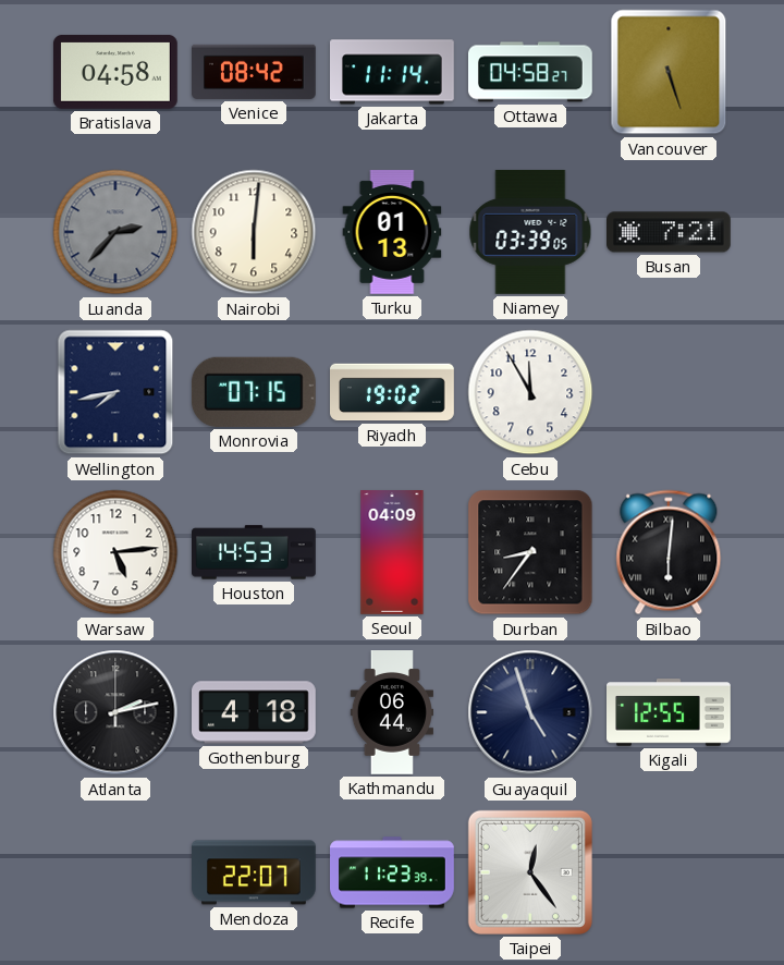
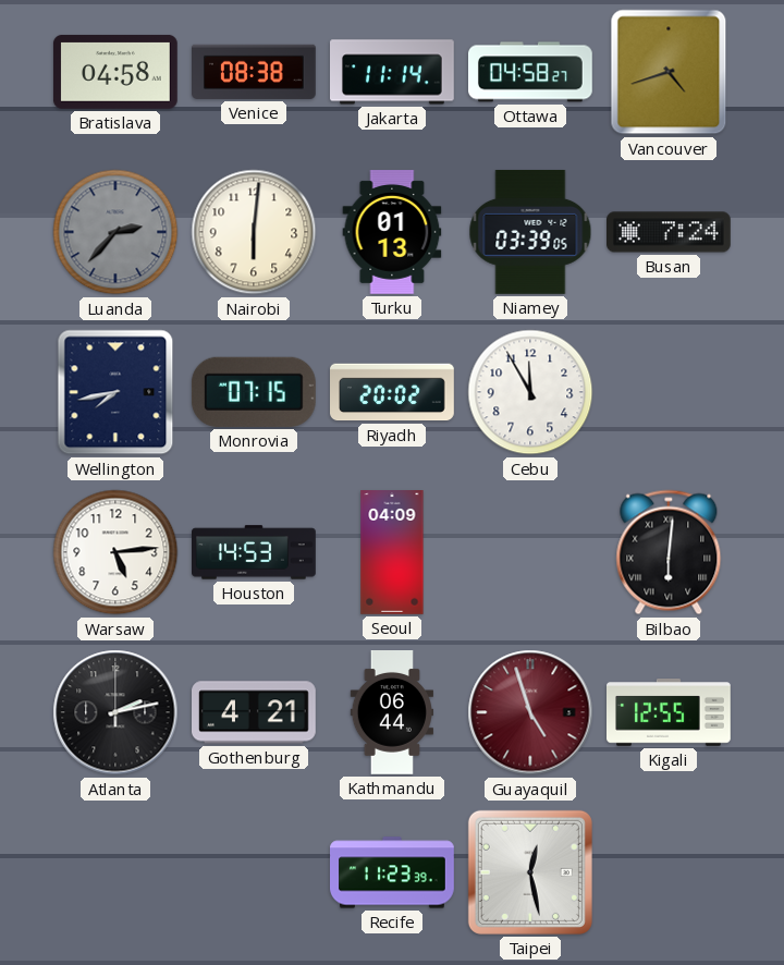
Venice: 08:42 -> 08:38
Vancouver: 5:27 -> 4:42
Busan: 7:21 -> 7:24
Riyadh: 19:02 -> 20:02
Durban: 8:36 -> none
Gothenburg: 4:18 -> 4:21
Guayaquil dial: navy -> burgundy
Mendoza: 22:07 -> none
Taipei: 12:24 -> 12:28
